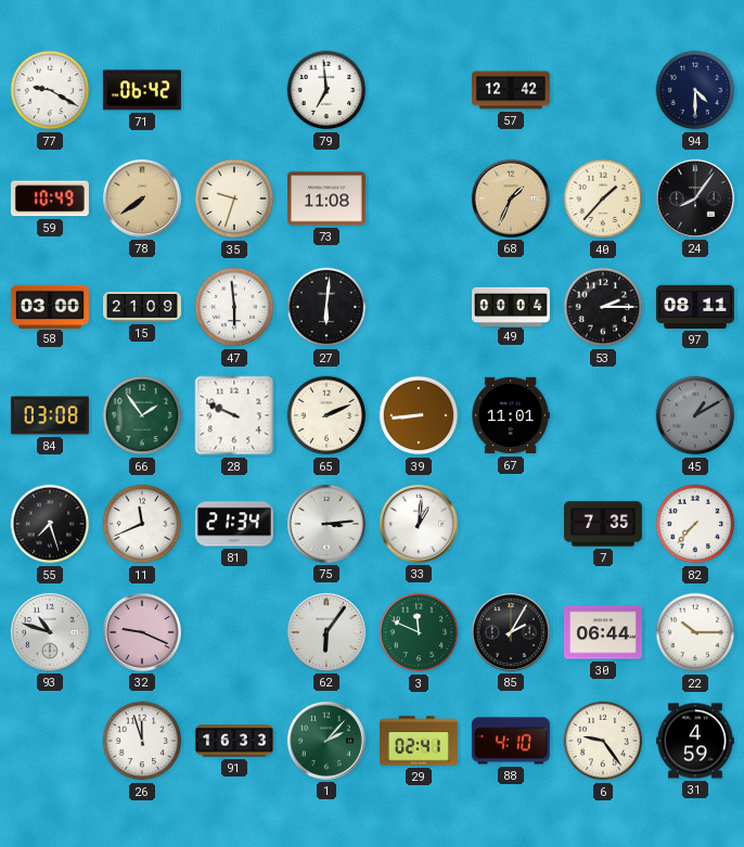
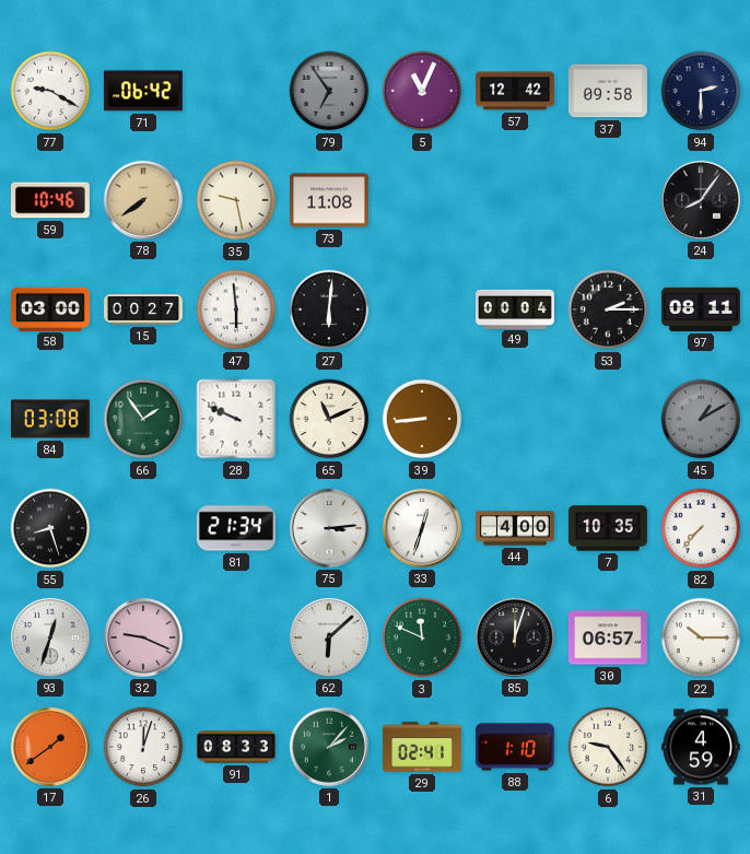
79: 6:59 -> 6:54
79 dial: white -> grey
5: none -> 11:04
37: none -> 09:58
94: 4:30 -> 2:30
59: 10:49 -> 10:46
35: 9:33 -> 9:28
68: 1:34 -> none
40: 1:37 -> none
15: 21:09 -> 00:27
65: 2:11 -> 11:11
67: 11:01 -> none
55: 7:27 -> 8:27
11: 11:41 -> none
33: 1:01 -> 12:33
44: none -> 4:00
7: 7:35 -> 10:35
93: 10:48 -> 12:33
62: 6:06 -> 6:08
85: 2:05 -> 12:03
30: 06:44 -> 06:57
17: none -> 1:39
26: 11:57 -> 12:03
91: 16:33 -> 08:33
88: 4:10 -> 1:10
